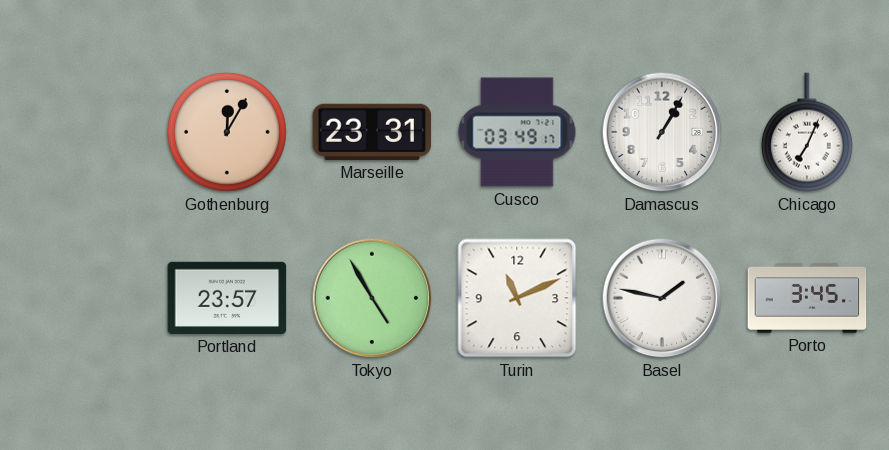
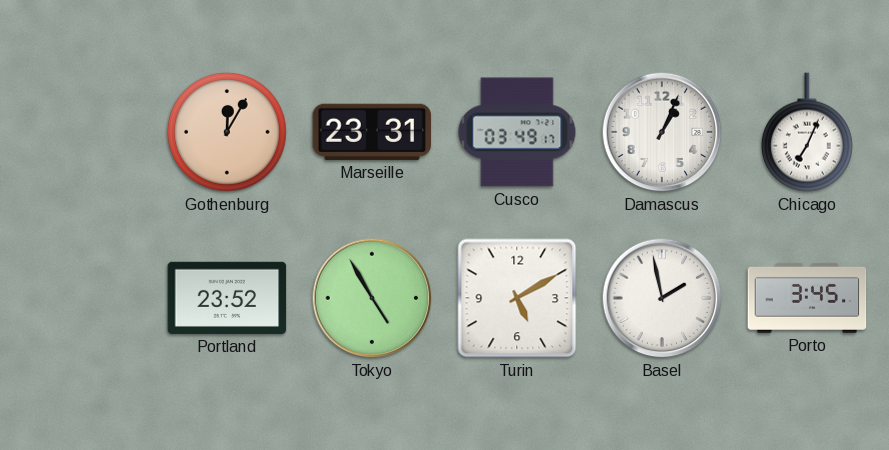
Damascus: 1:05 -> 1:04
Portland: 23:57 -> 23:52
Turin: 11:11 -> 5:10
Basel: 1:47 -> 1:58
